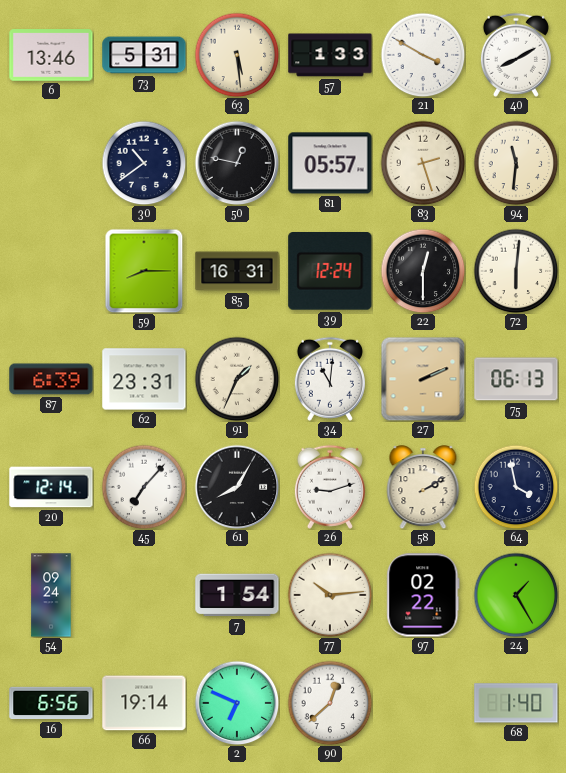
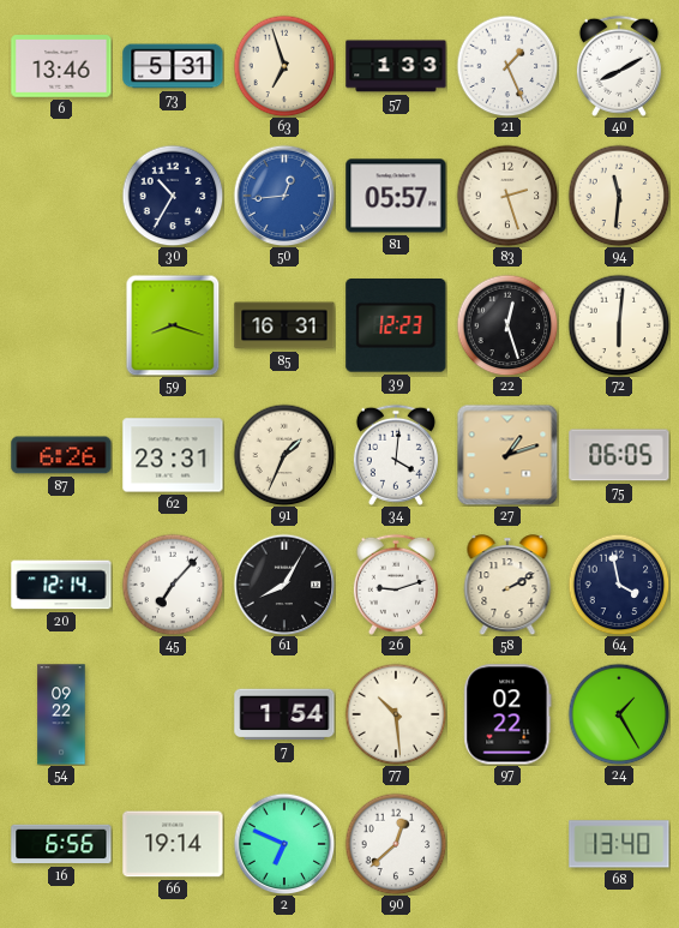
63: 5:29 -> 6:57
21: 3:50 -> 1:26
30: 10:39 -> 10:35
50: 12:47 -> 12:44
50 dial: black -> blue
59: 8:15 -> 8:18
39: 12:24 -> 12:23
22: 12:30 -> 12:27
87: 6:39 -> 6:26
34: 11:01 -> 4:01
27: 2:11 -> 1:12
75: 06:13 -> 06:05
54: 09:24 -> 09:22
77: 10:14 -> 10:29
68: 1:40 -> 13:40
